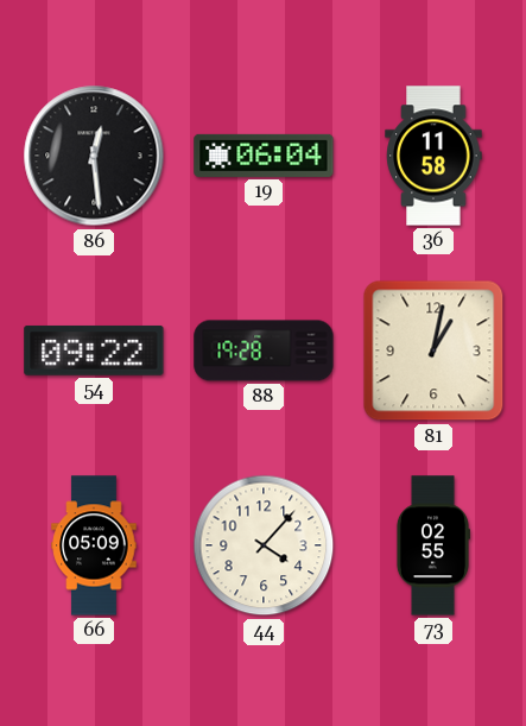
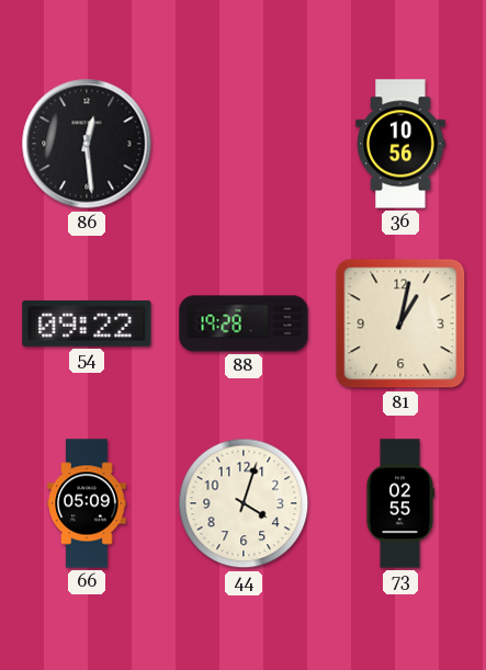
19: 06:04 -> none
36: 11:58 -> 10:56
44: 4:07 -> 4:03
